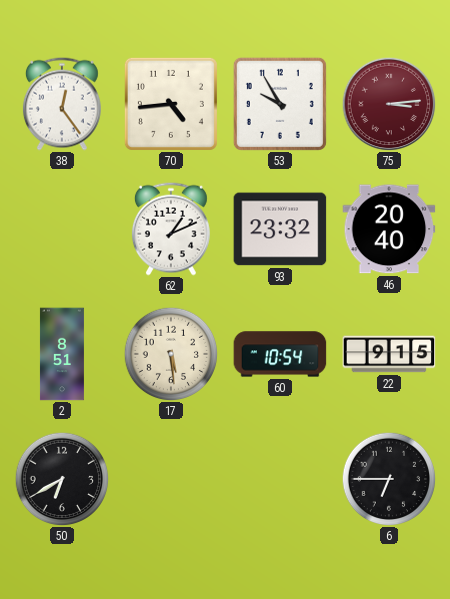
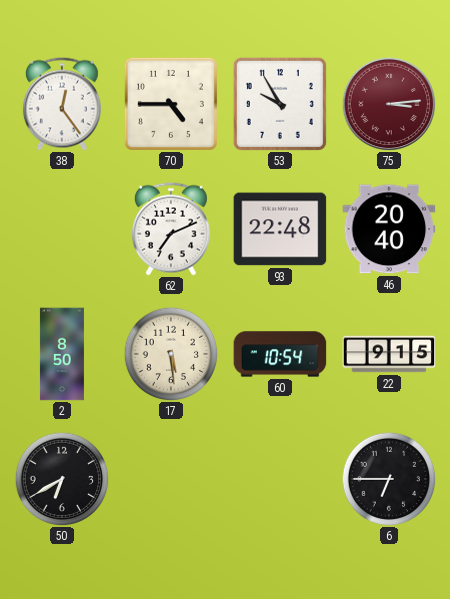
70: 4:44 -> 4:45
62: 1:11 -> 7:11
93: 23:32 -> 22:48
2: 8:51 -> 8:50
